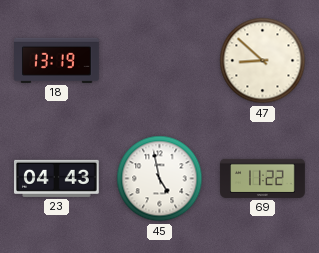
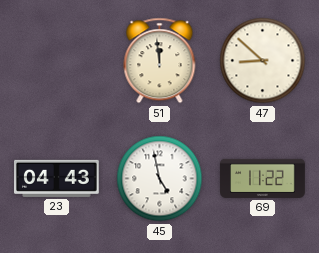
18: 13:19 -> none
51: none -> 11:59
